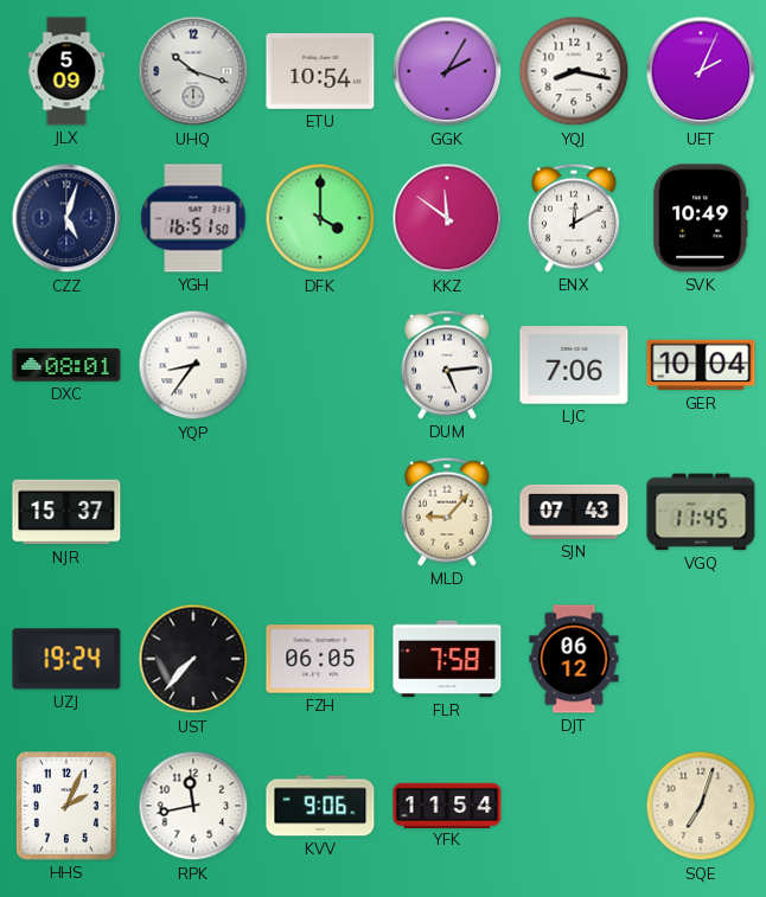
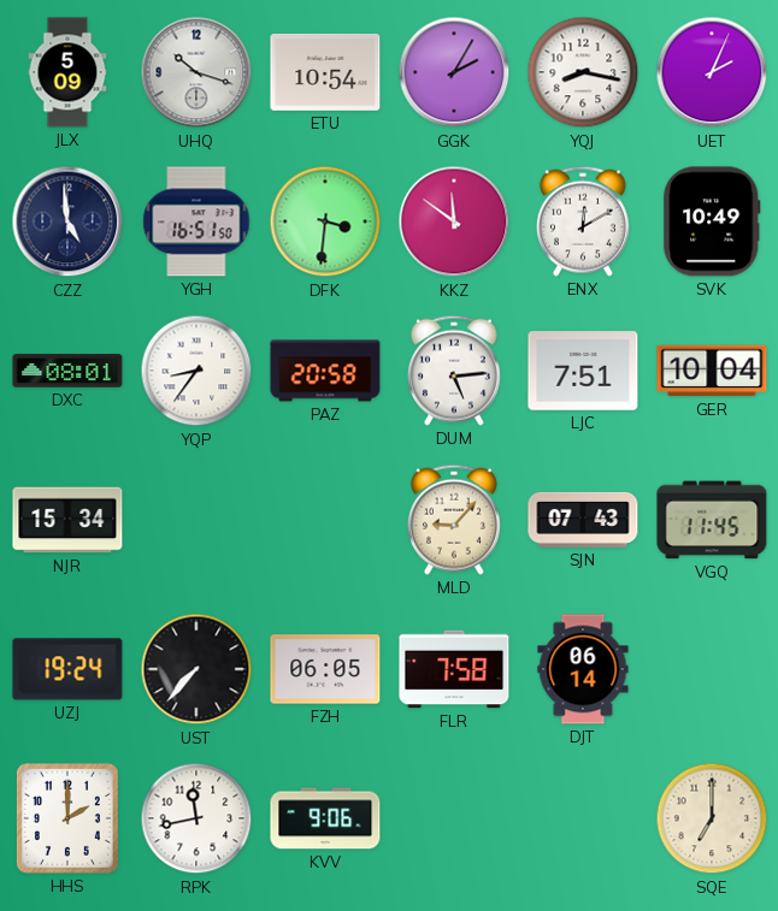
CZZ: 5:03 -> 4:59
DFK: 4:00 -> 3:31
PAZ: none -> 20:58
LJC: 7:06 -> 7:51
NJR: 15:37 -> 15:34
DJT: 06:12 -> 06:14
HHS: 2:04 -> 2:00
YFK: 11:54 -> none
SQE: 7:03 -> 7:00
